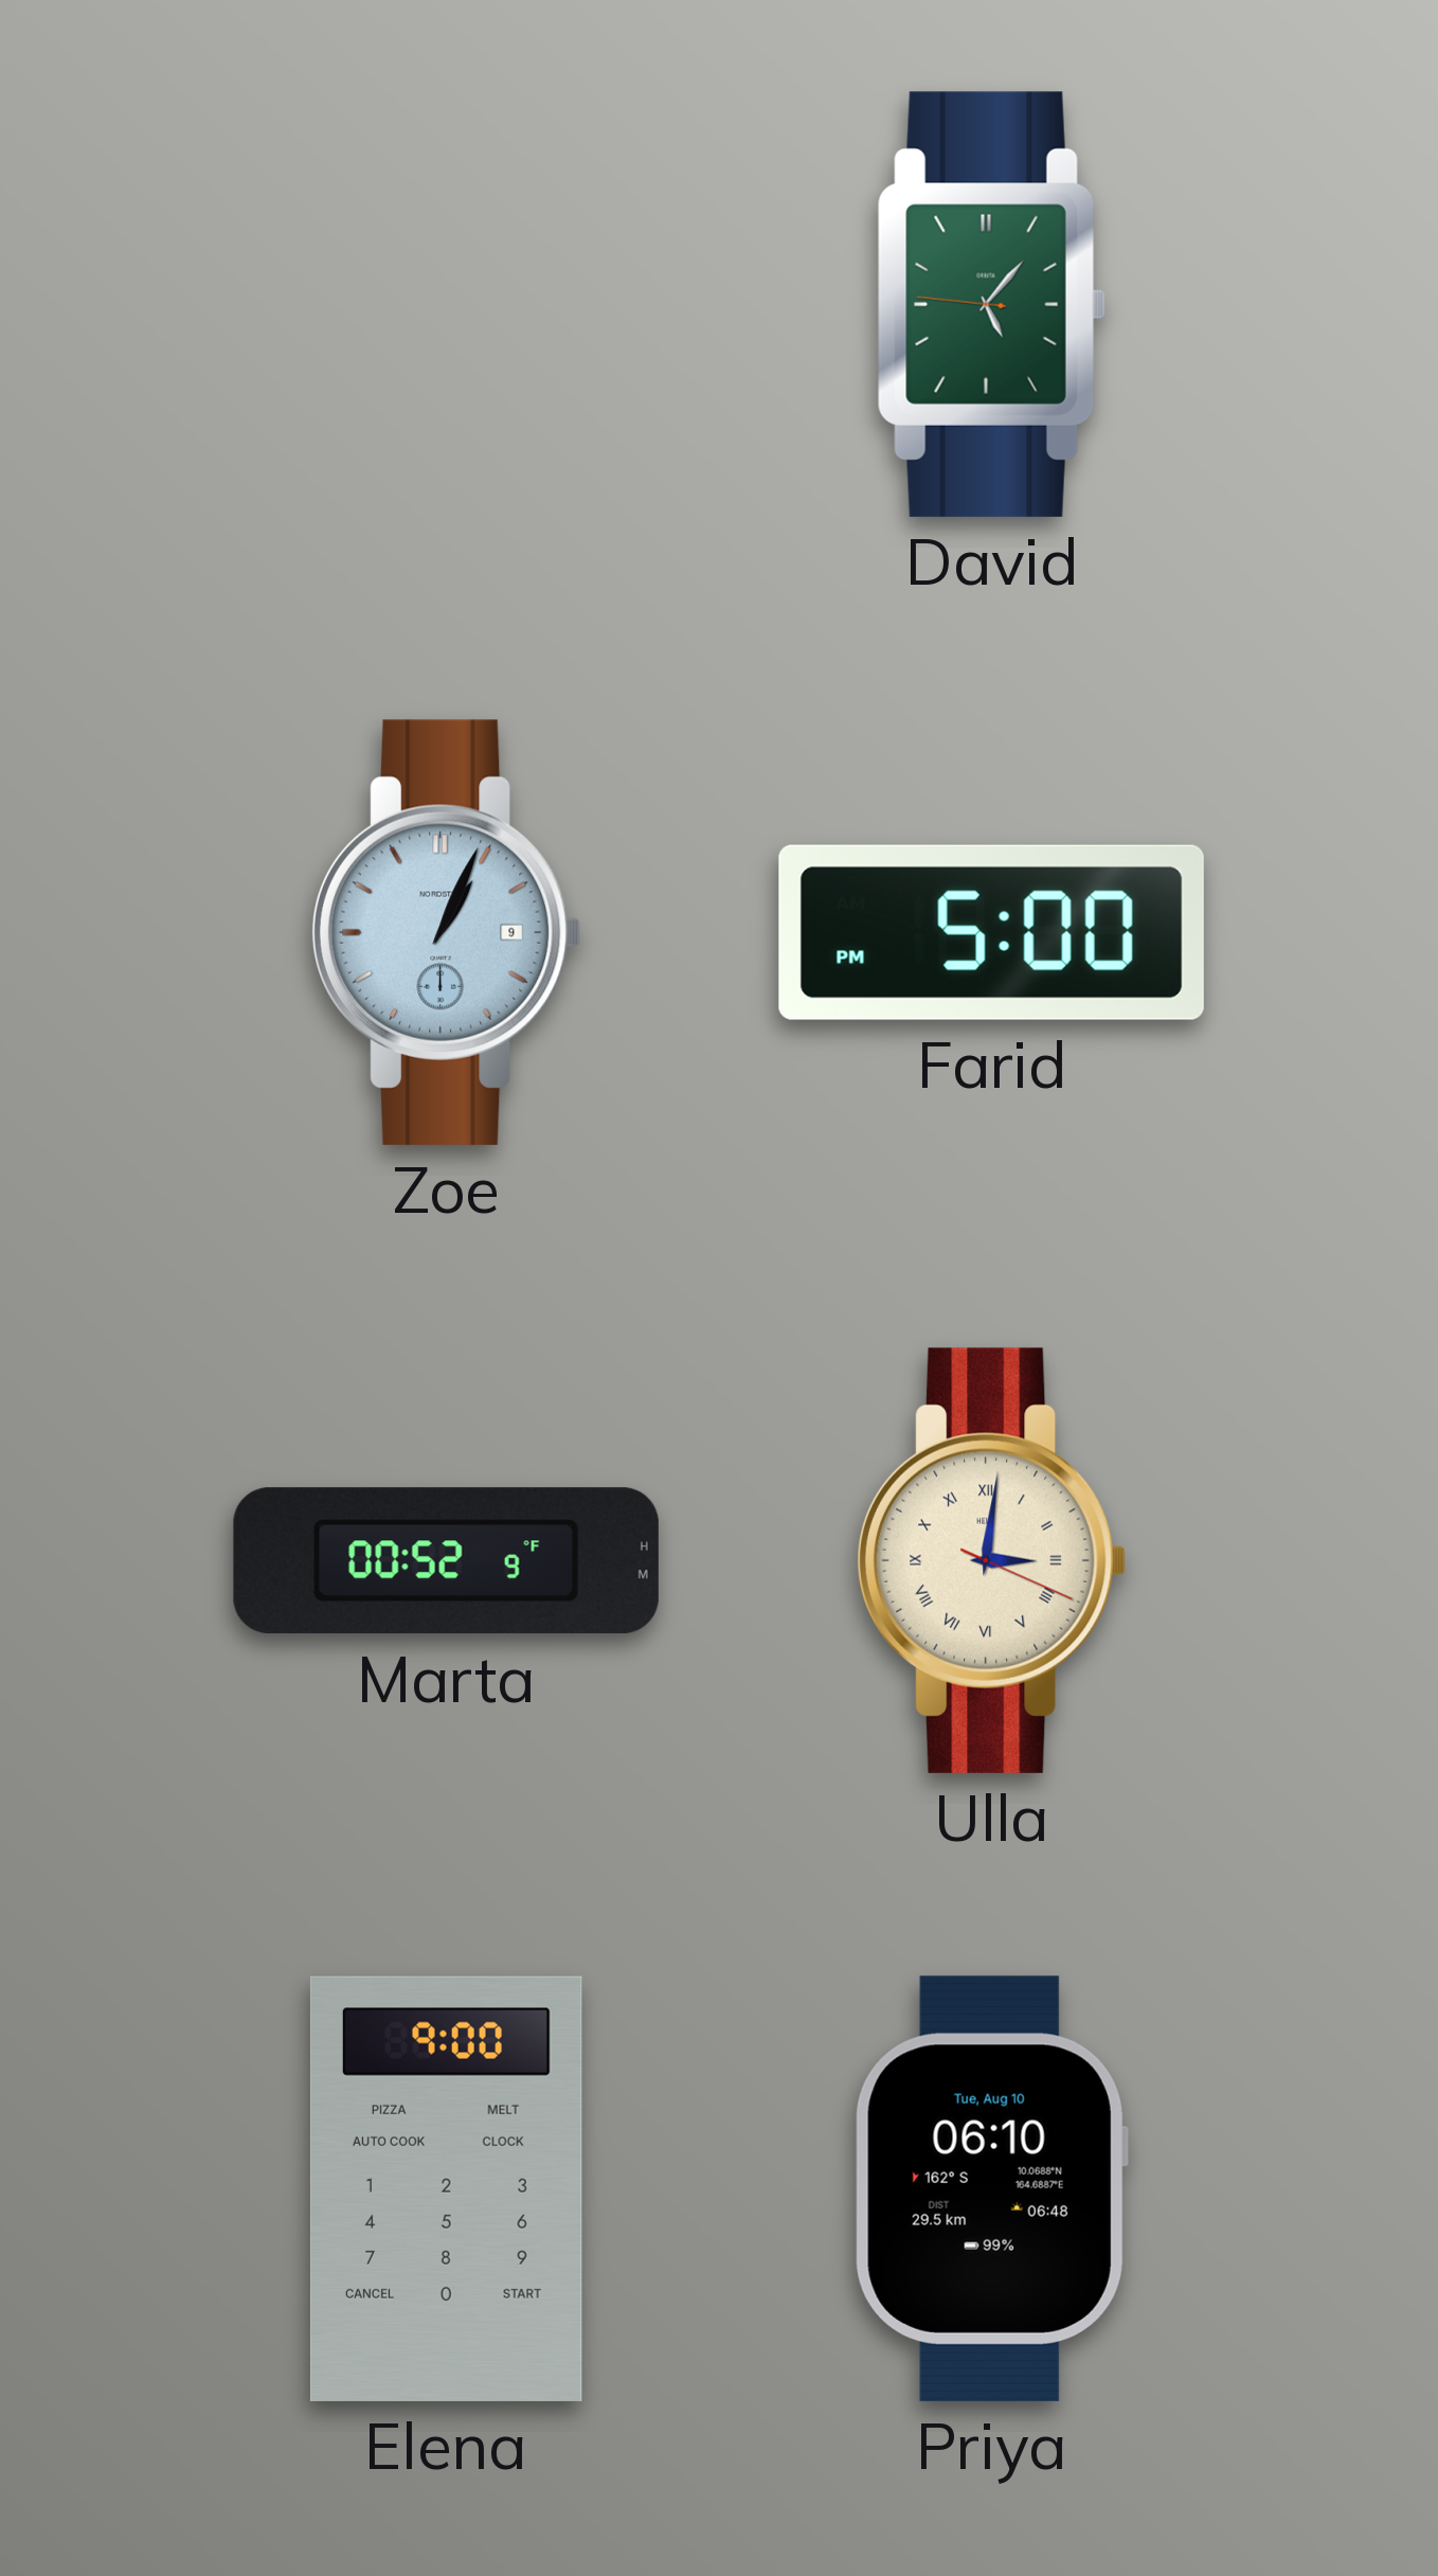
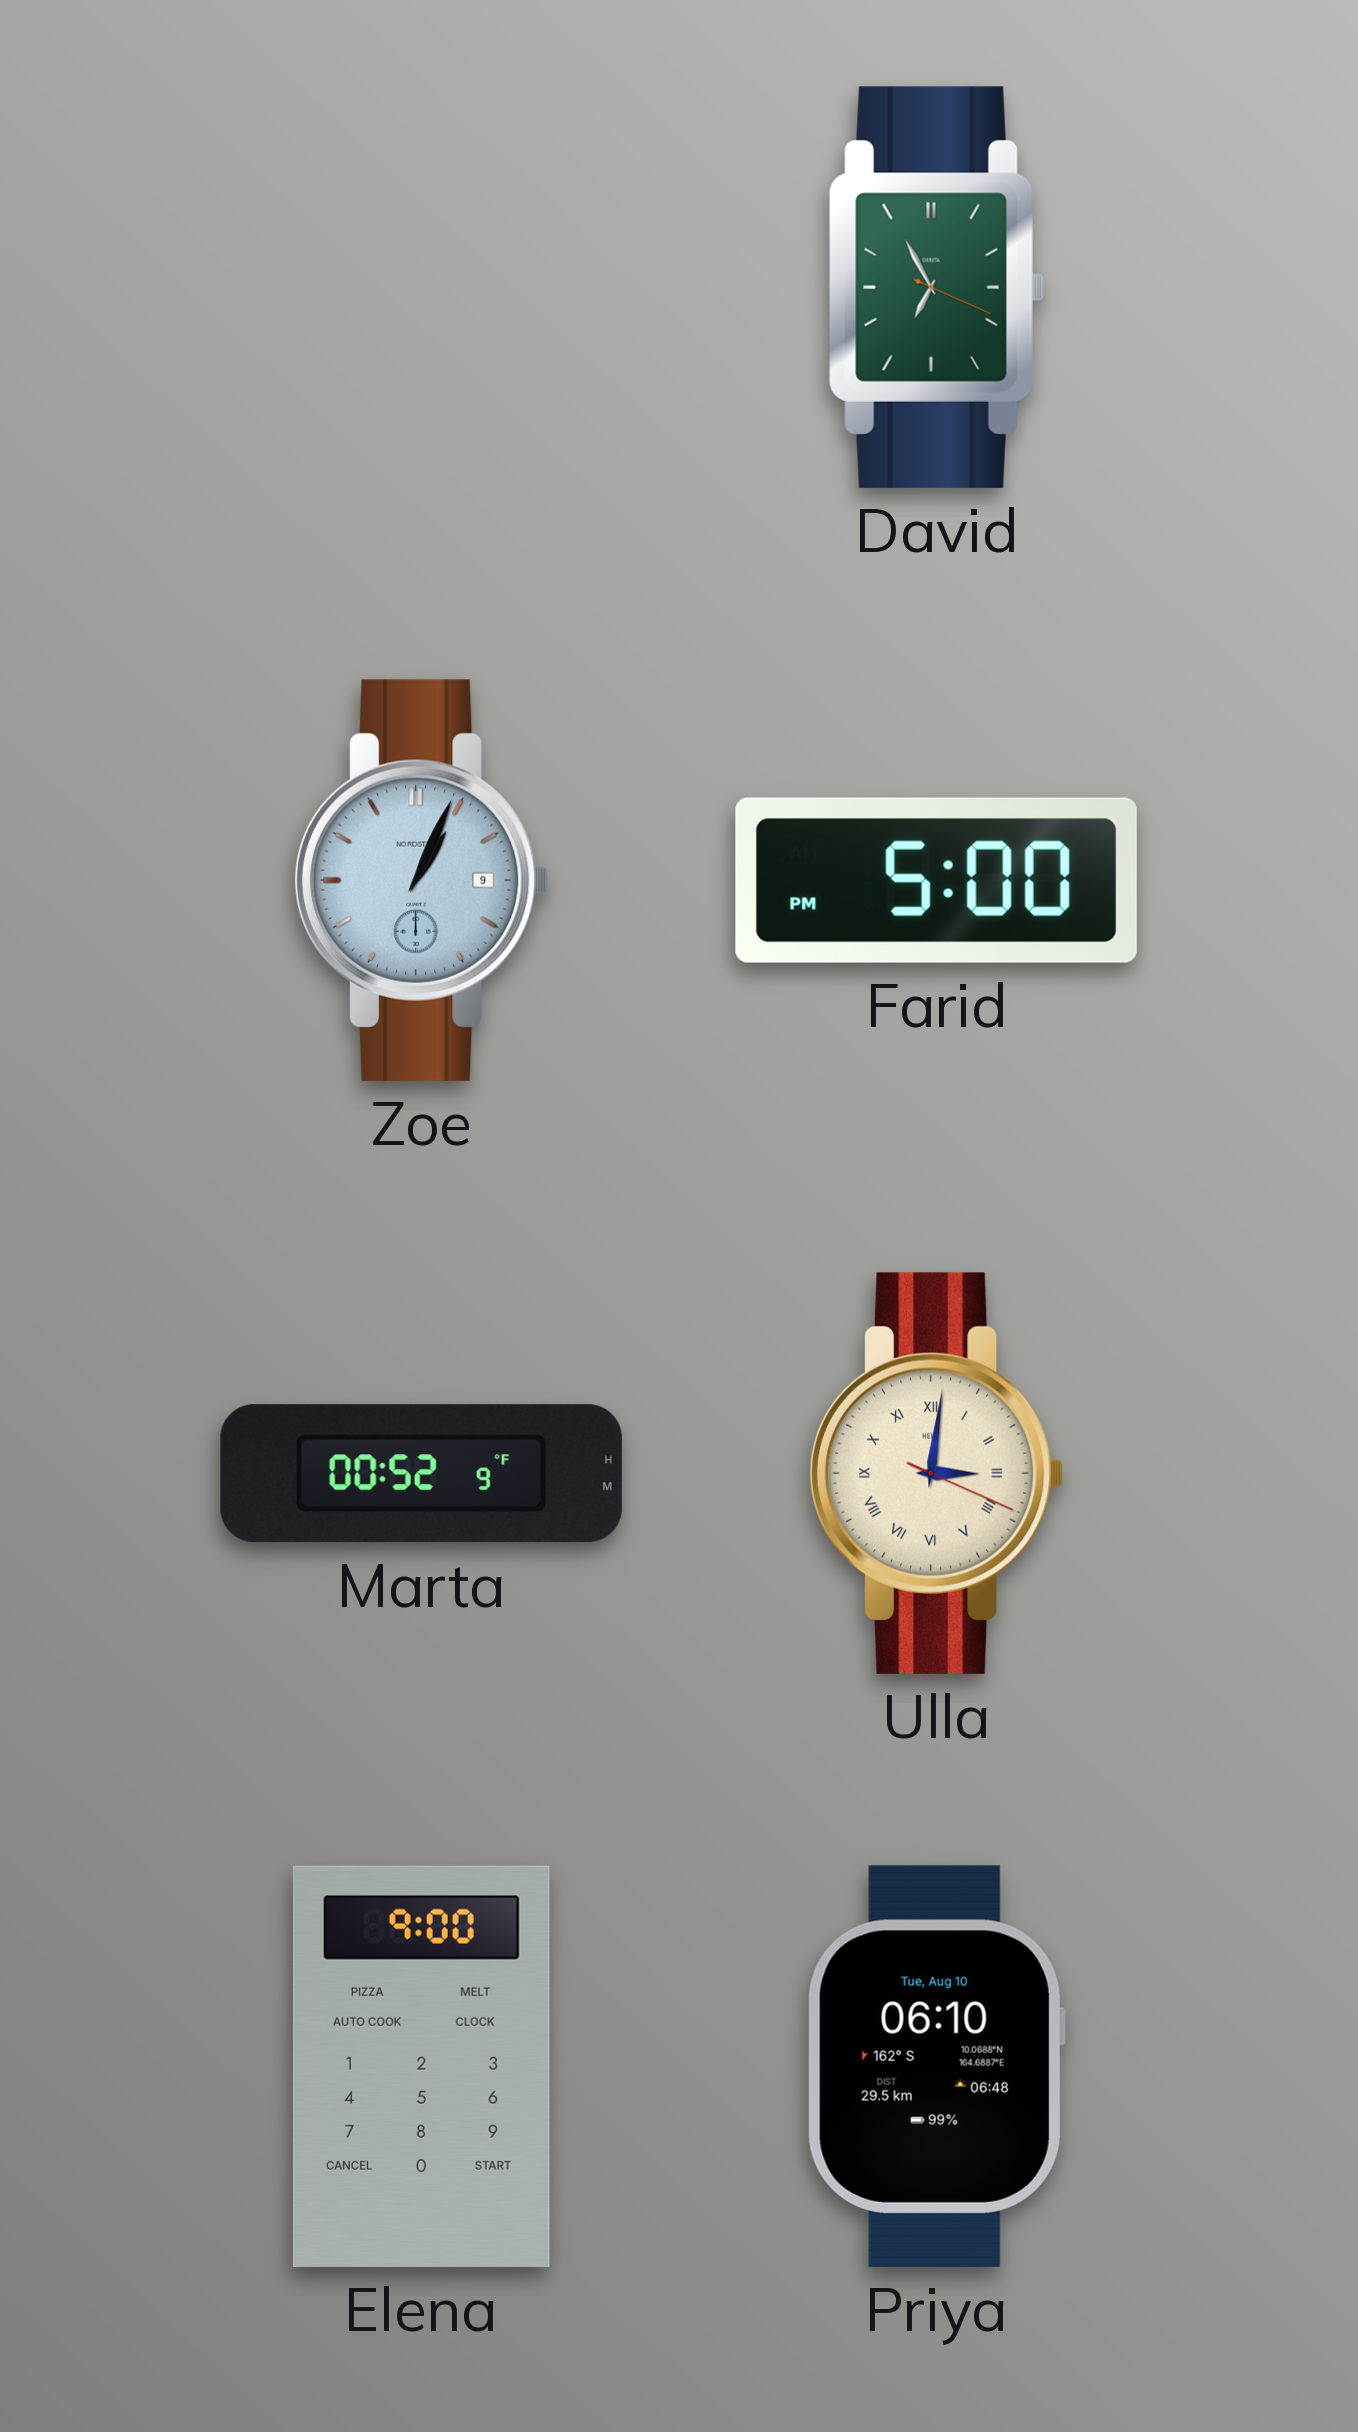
David: 5:06 -> 6:55
